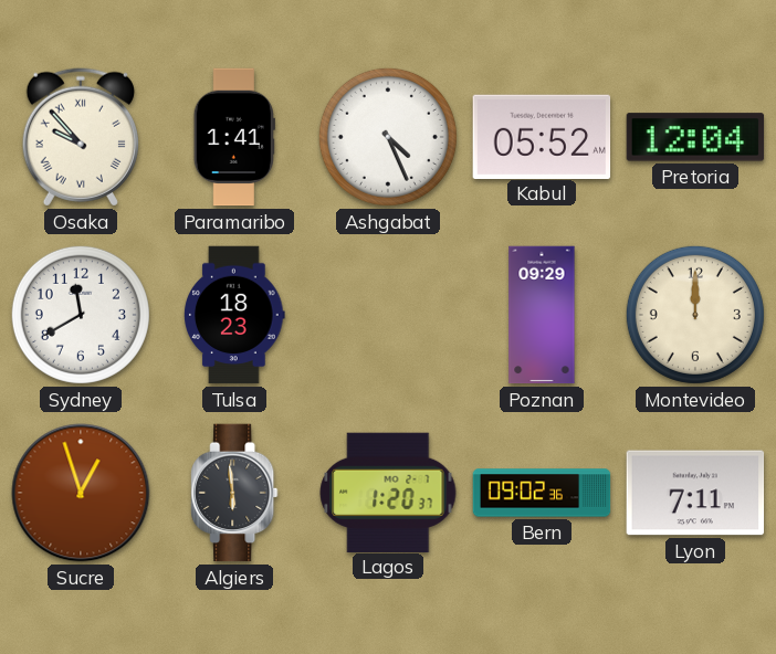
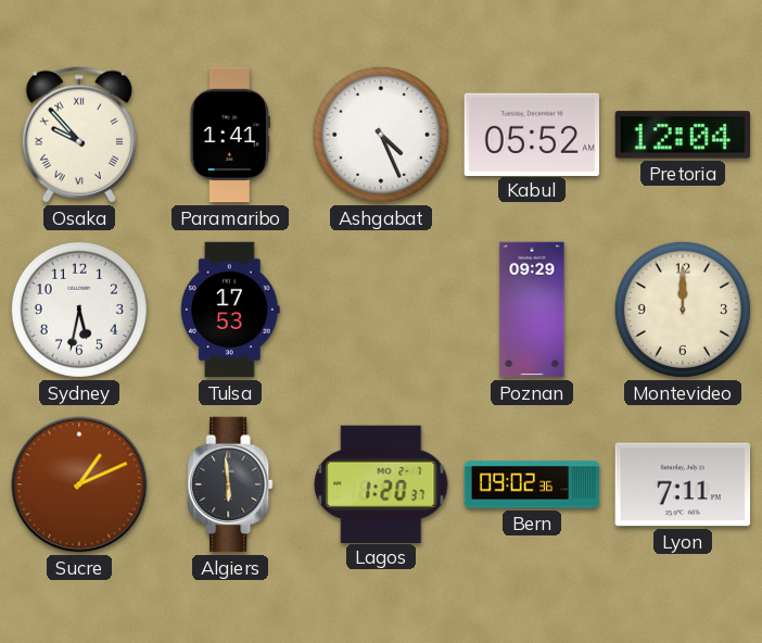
Sydney: 11:40 -> 5:32
Tulsa: 18:23 -> 17:53
Sucre: 12:57 -> 1:11
